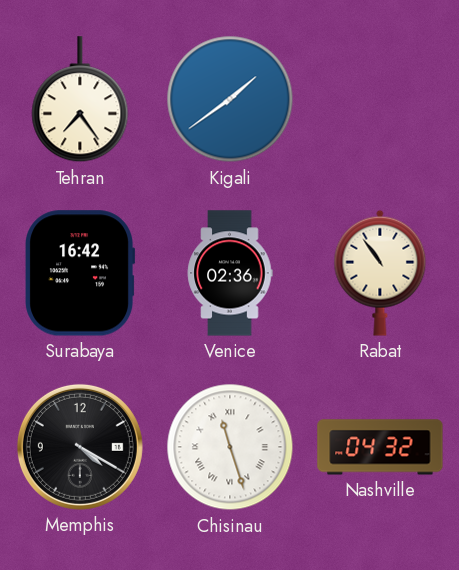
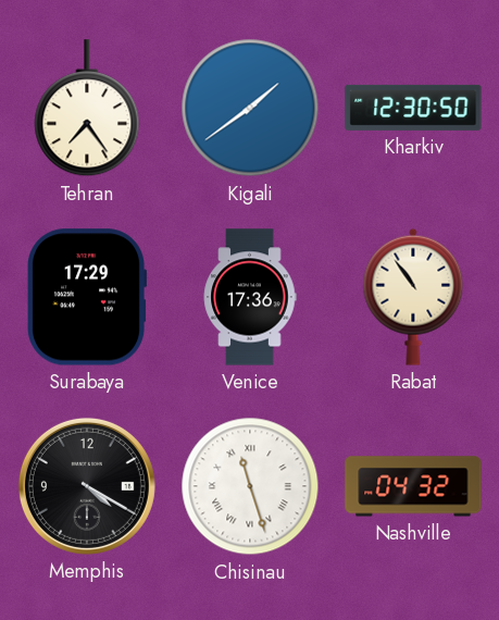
Kharkiv: none -> 12:30
Surabaya: 16:42 -> 17:29
Venice: 02:36 -> 17:36
